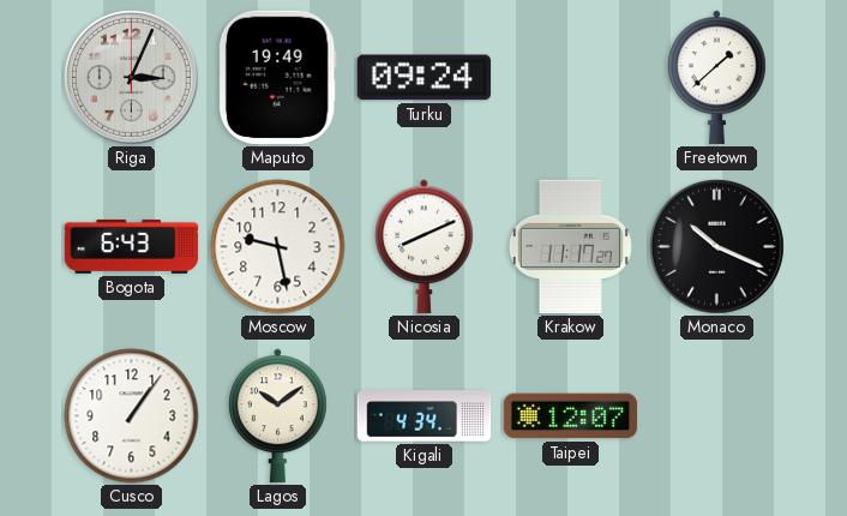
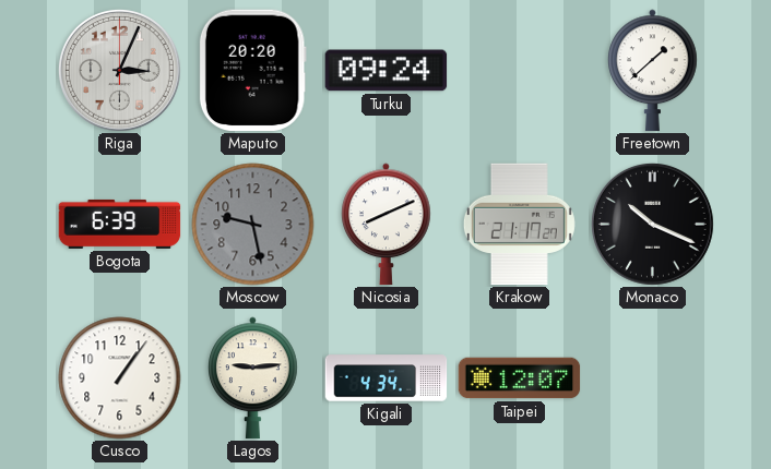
Maputo: 19:49 -> 20:20
Bogota: 6:43 -> 6:39
Moscow dial: white -> grey
Krakow: 11:17 -> 21:17
Lagos: 10:09 -> 9:14
